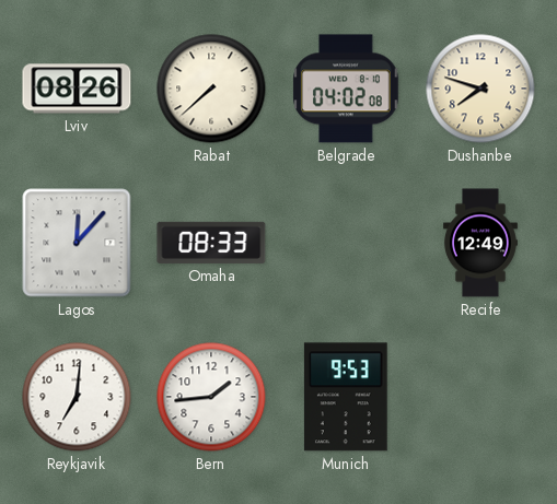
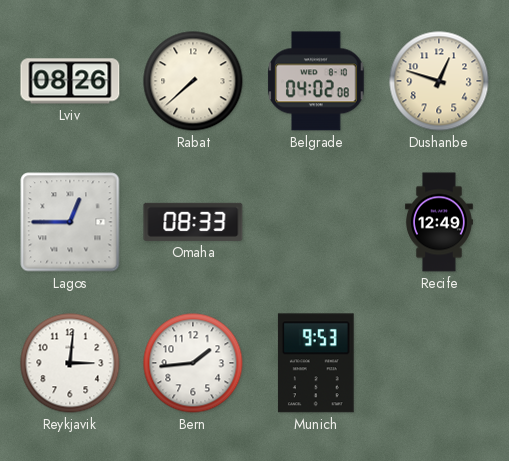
Dushanbe: 7:48 -> 12:48
Lagos: 12:07 -> 12:45
Reykjavik: 7:01 -> 3:01
